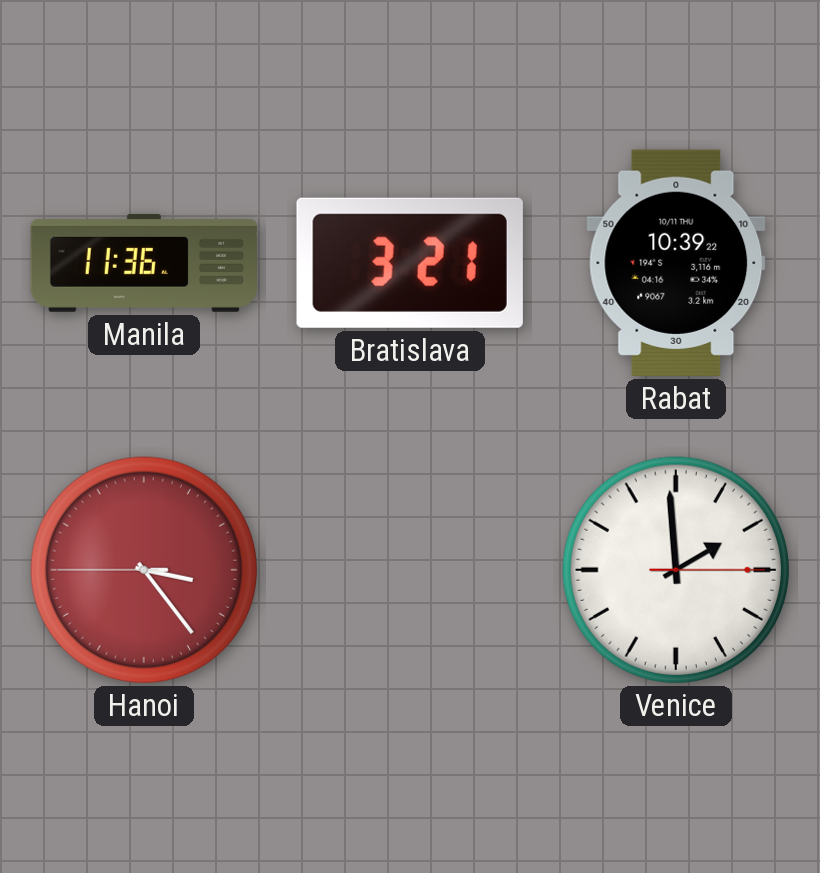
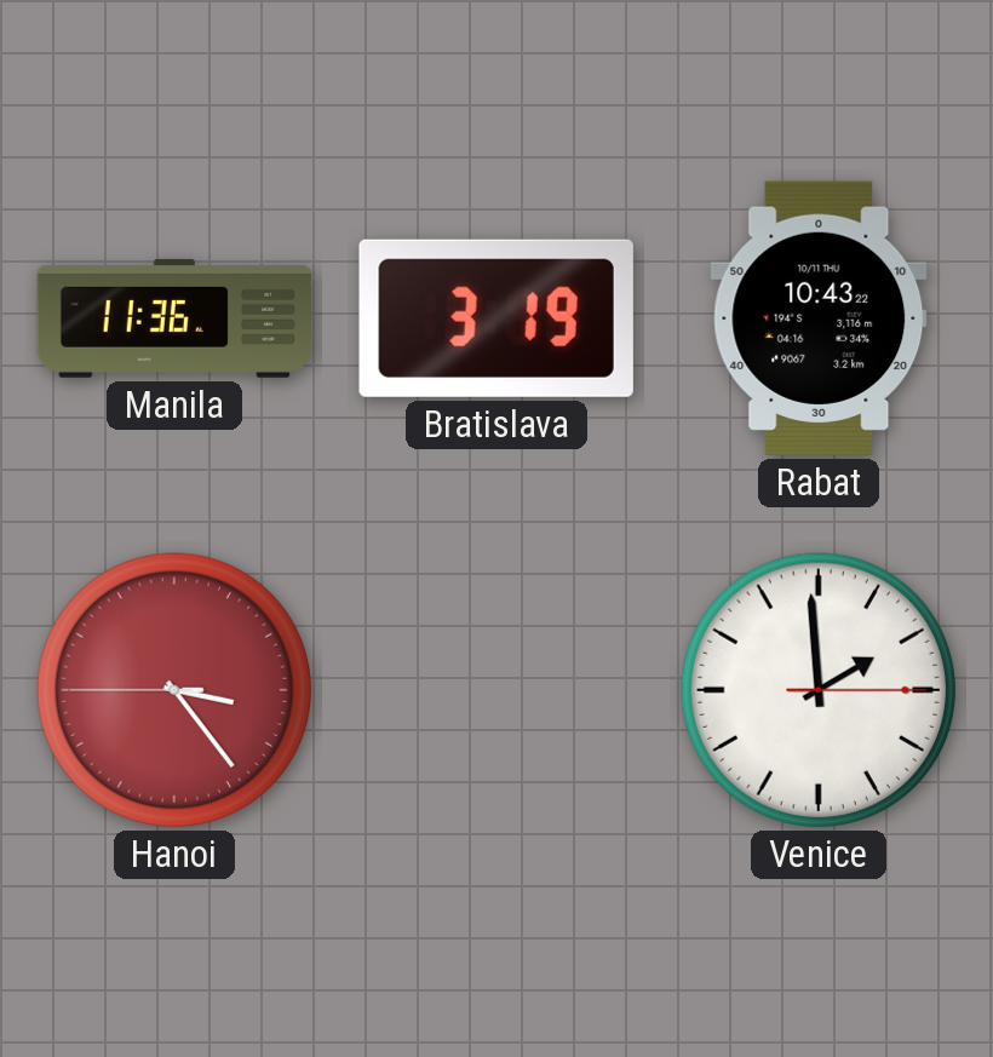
Bratislava: 3:21 -> 3:19
Rabat: 10:39 -> 10:43
